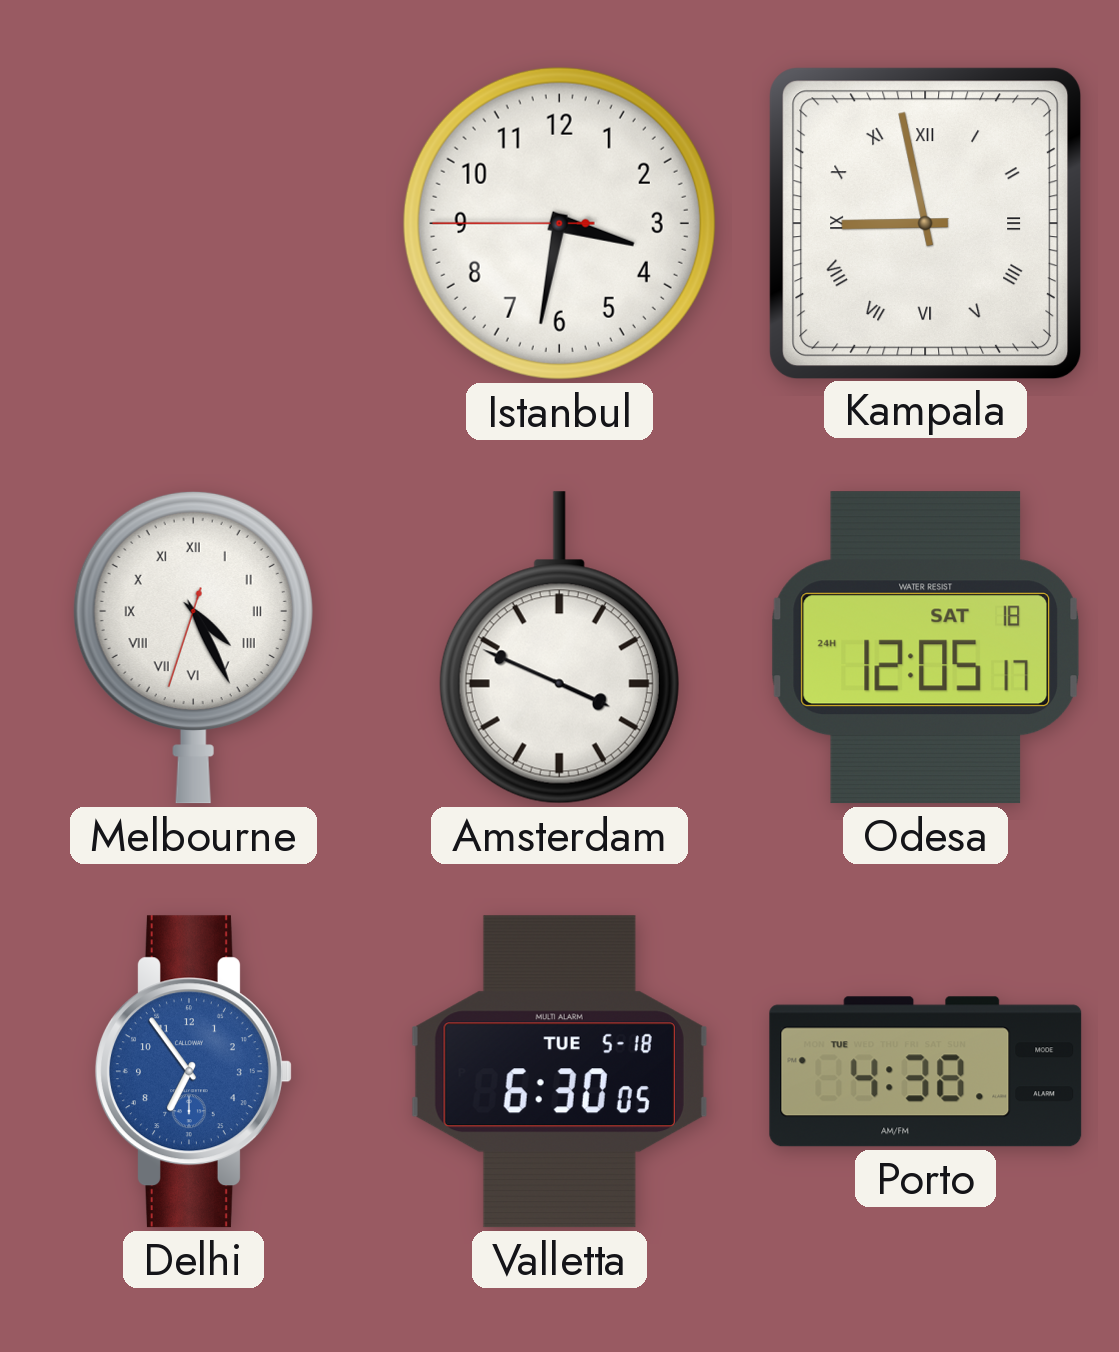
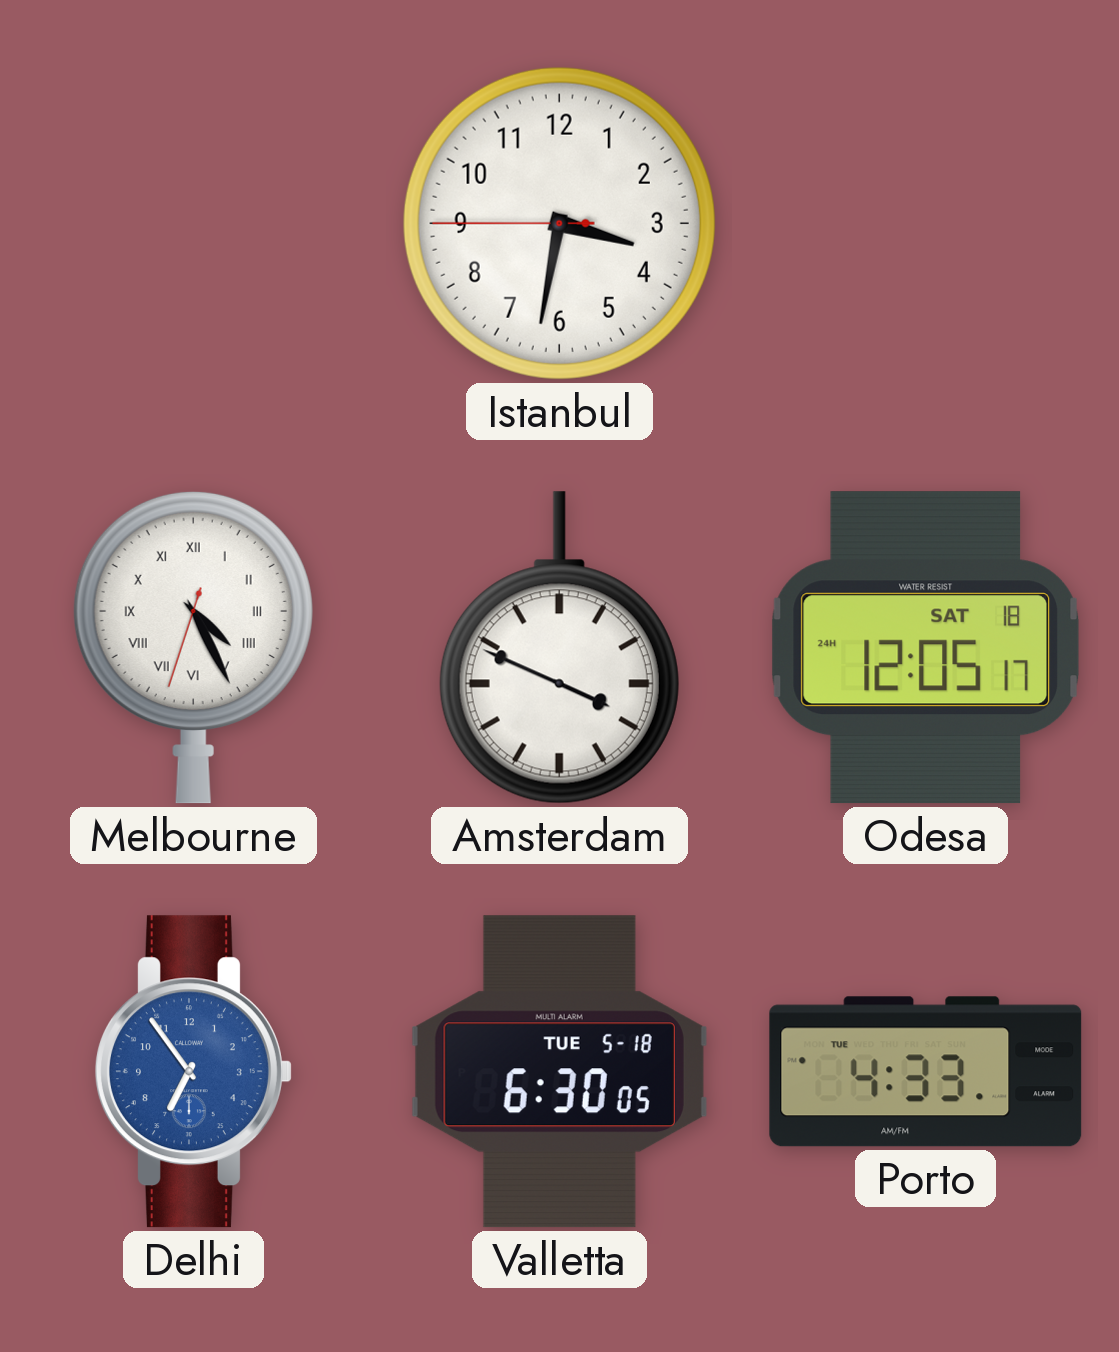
Kampala: 8:58 -> none
Porto: 4:38 -> 4:33
